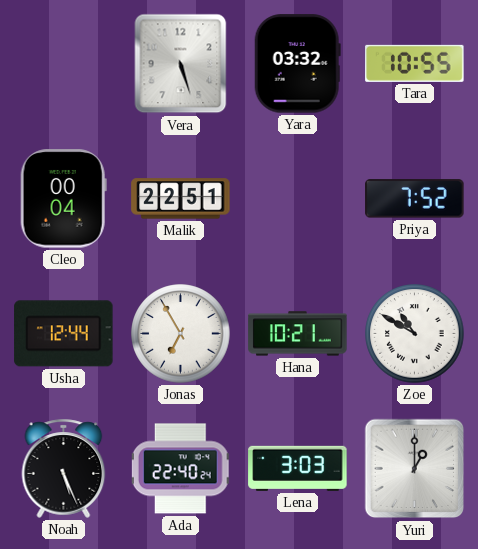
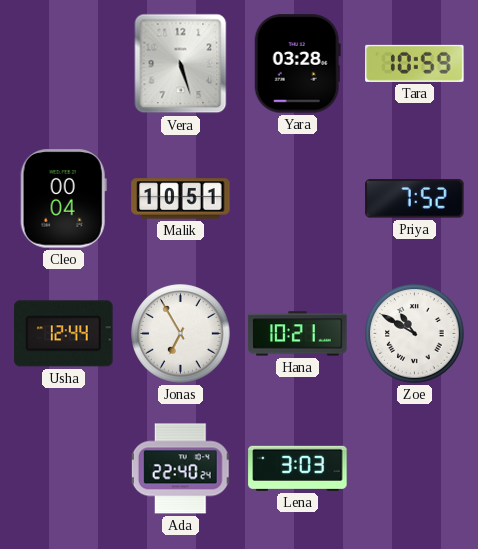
Yara: 03:32 -> 03:28
Tara: 10:55 -> 10:59
Malik: 22:51 -> 10:51
Noah: 5:26 -> none
Yuri: 1:00 -> none
